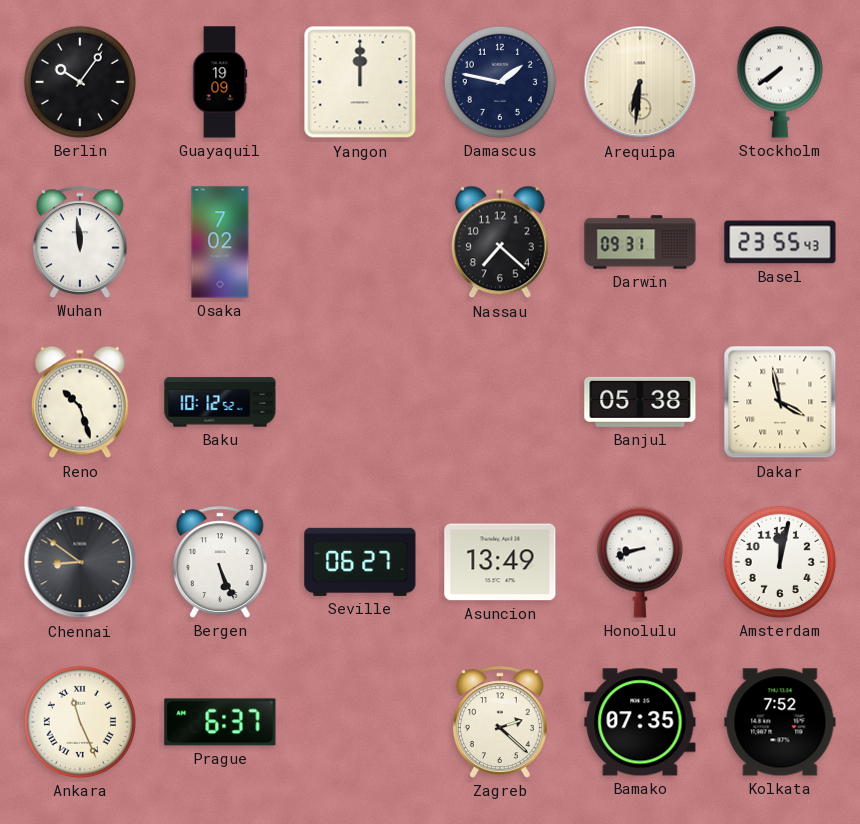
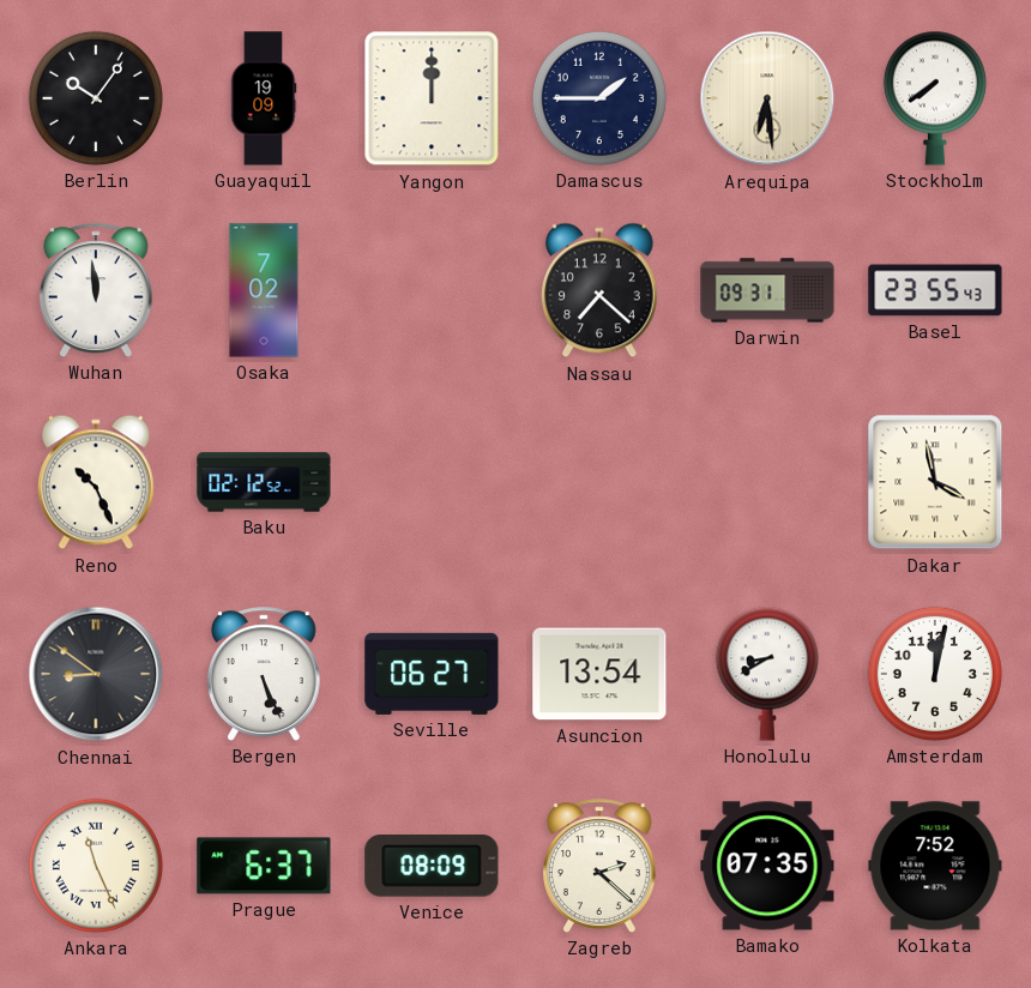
Damascus: 1:47 -> 1:45
Arequipa: 6:31 -> 6:29
Reno: 10:27 -> 10:26
Baku: 10:12 -> 02:12
Banjul: 05:38 -> none
Asuncion: 13:49 -> 13:54
Honolulu: 8:42 -> 8:40
Venice: none -> 08:09
